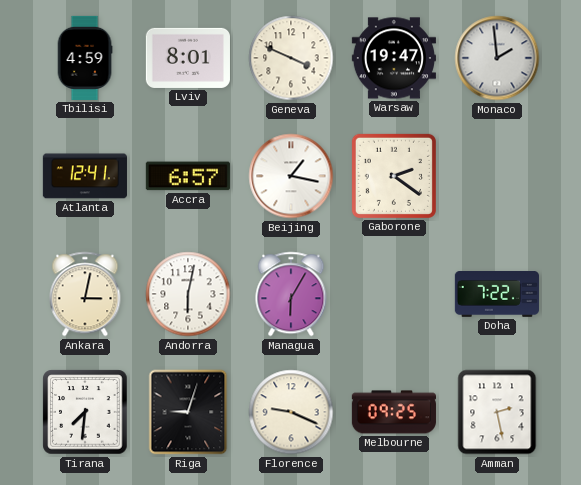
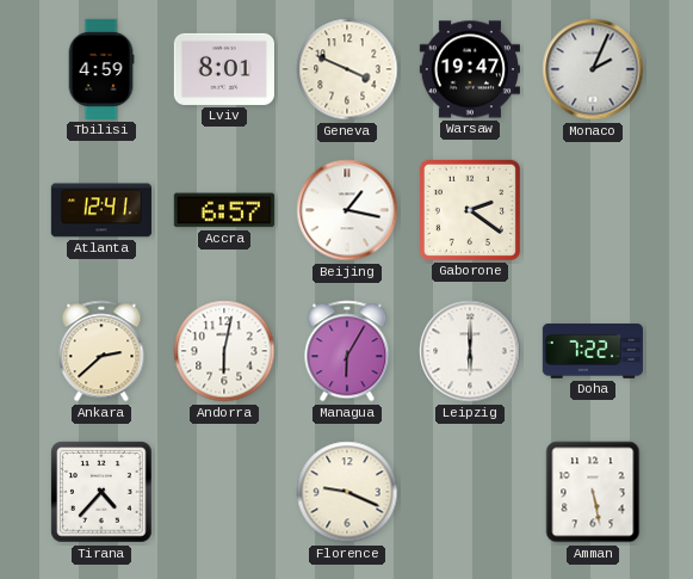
Monaco: 1:59 -> 2:04
Ankara: 3:02 -> 2:38
Leipzig: none -> 6:00
Tirana: 7:31 -> 4:37
Riga: 9:03 -> none
Melbourne: 09:25 -> none
Amman: 2:28 -> 5:28
